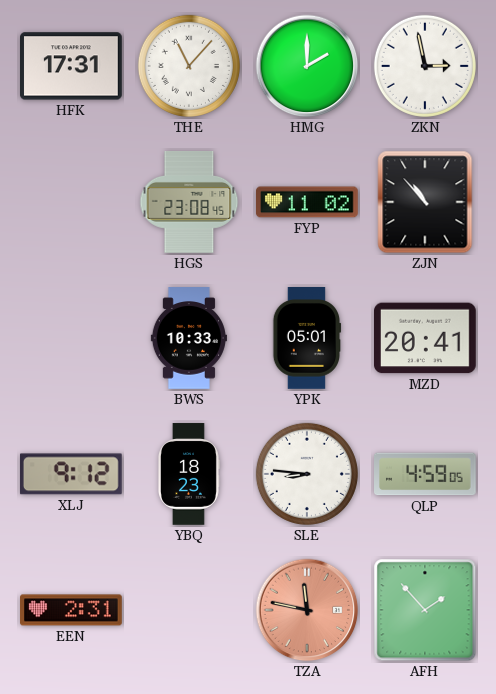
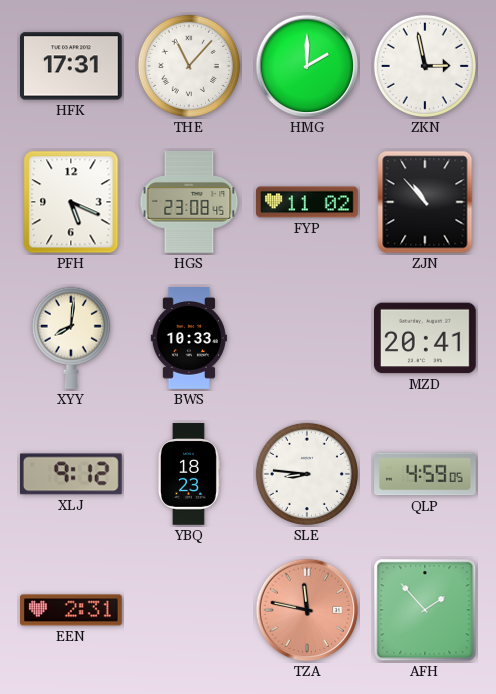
PFH: none -> 5:19
XYY: none -> 8:01
YPK: 05:01 -> none
